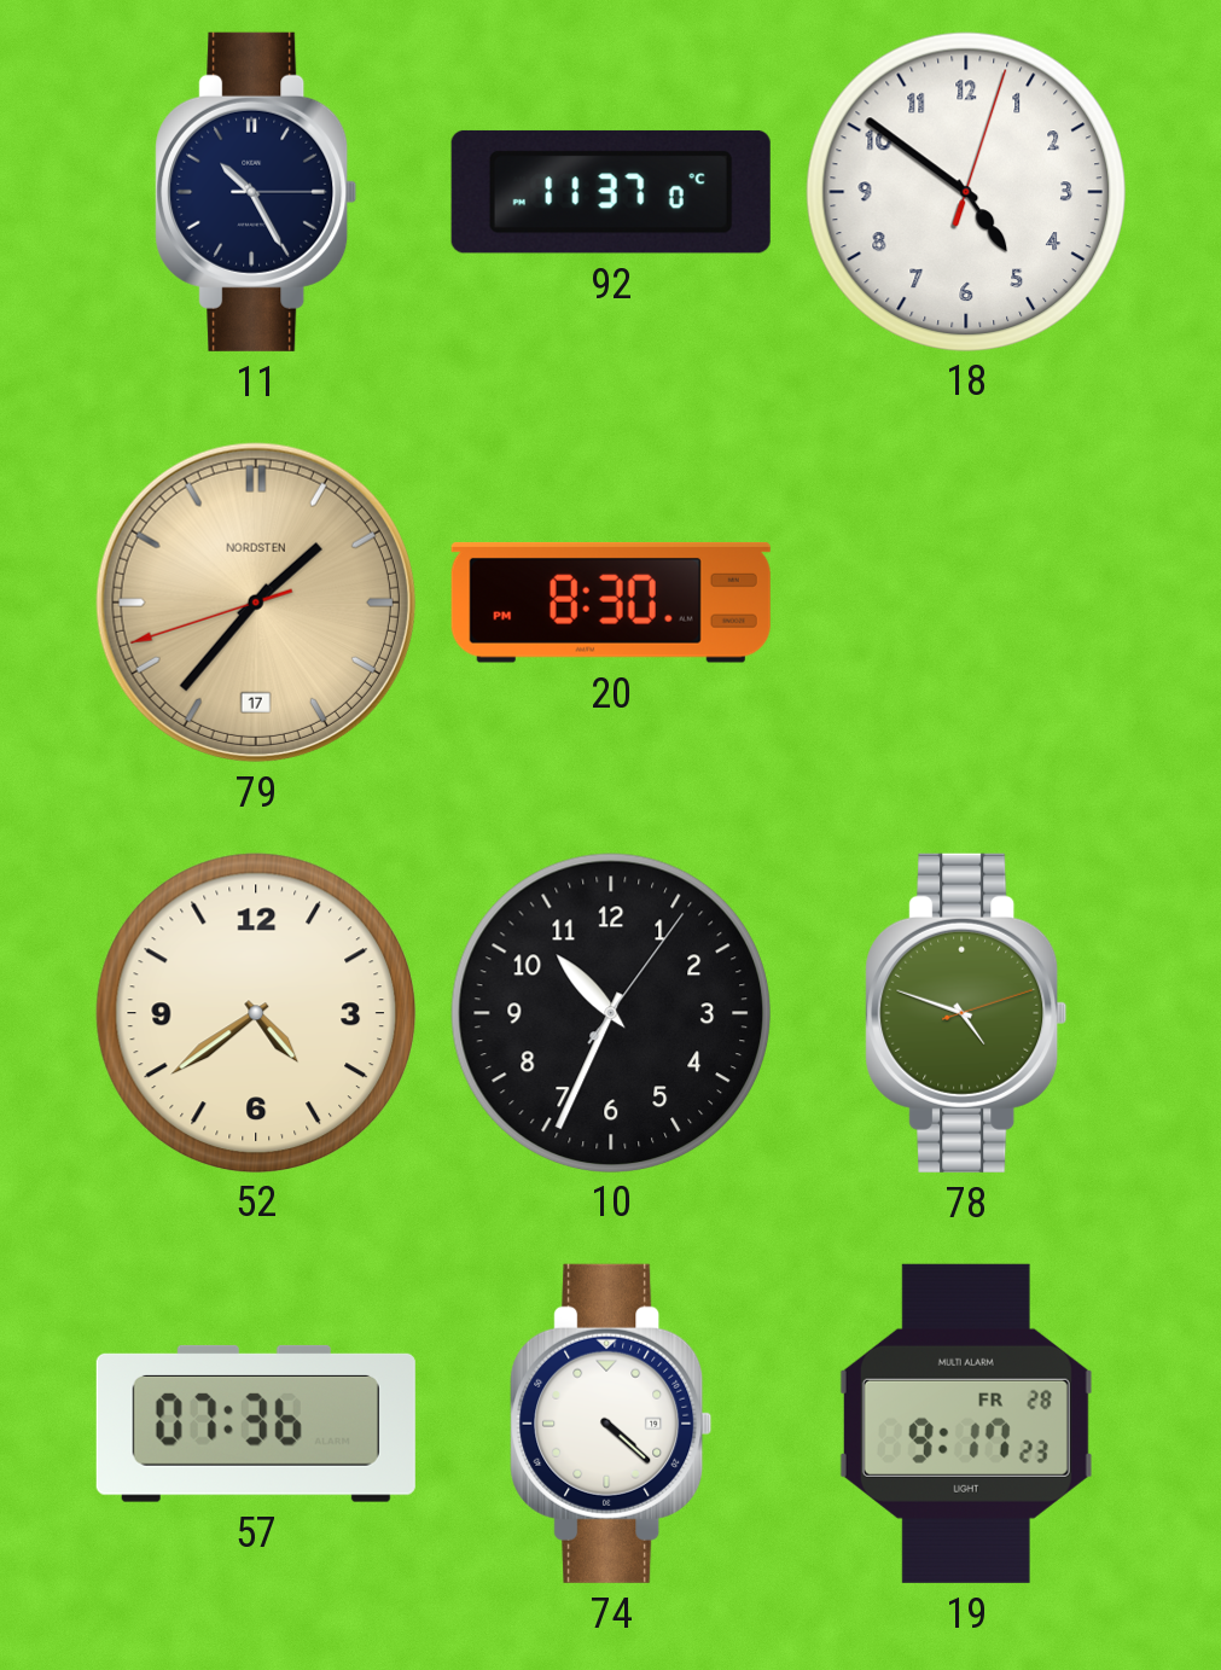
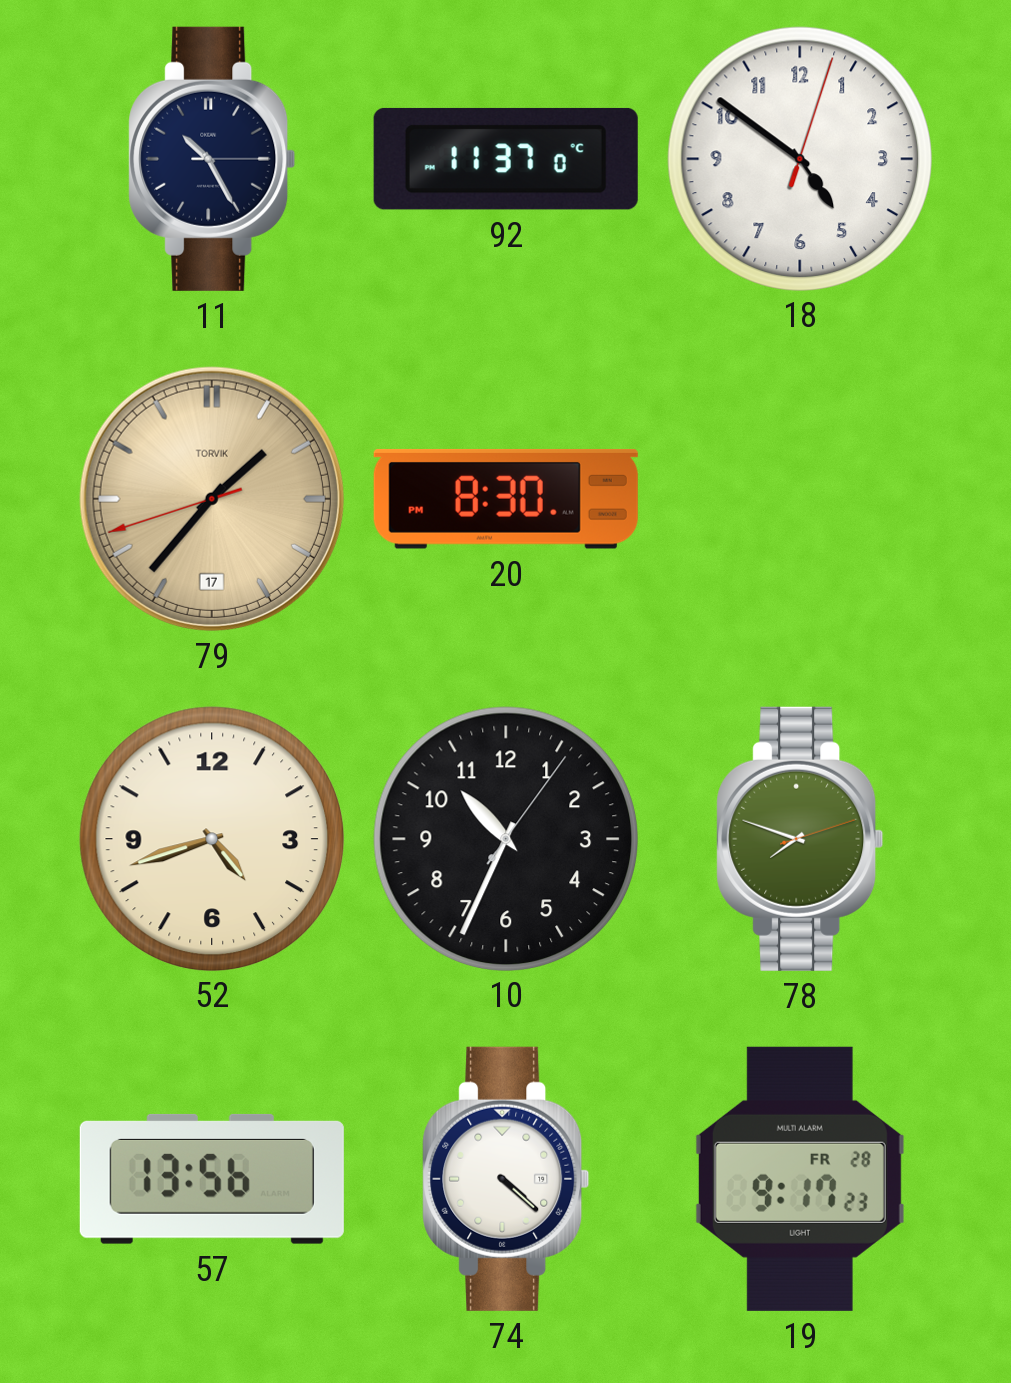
79 brand: NORDSTEN -> TORVIK
52: 4:39 -> 4:42
78: 4:48 -> 7:48
57: 07:36 -> 13:56
